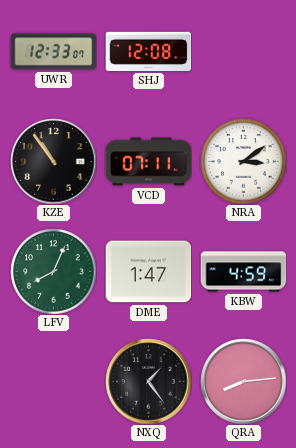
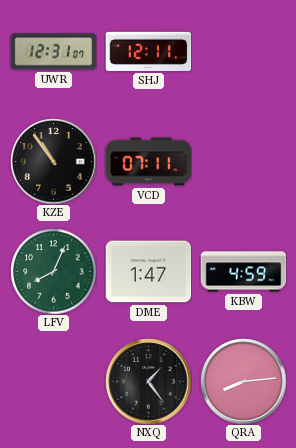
UWR: 12:33 -> 12:31
SHJ: 12:08 -> 12:11
NRA: 3:09 -> none
